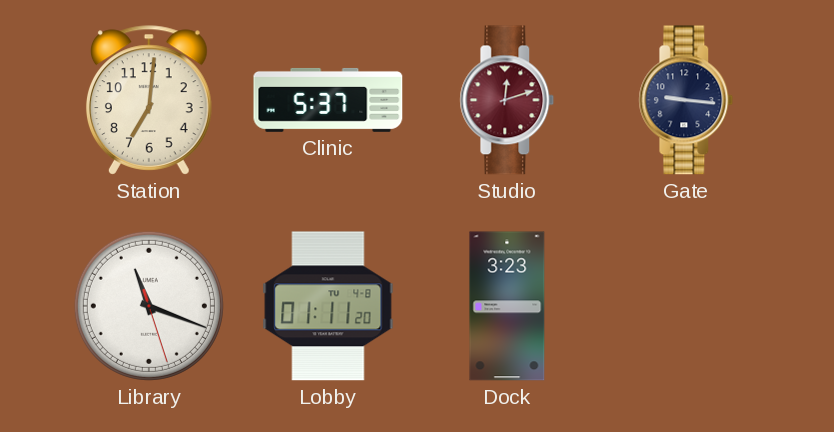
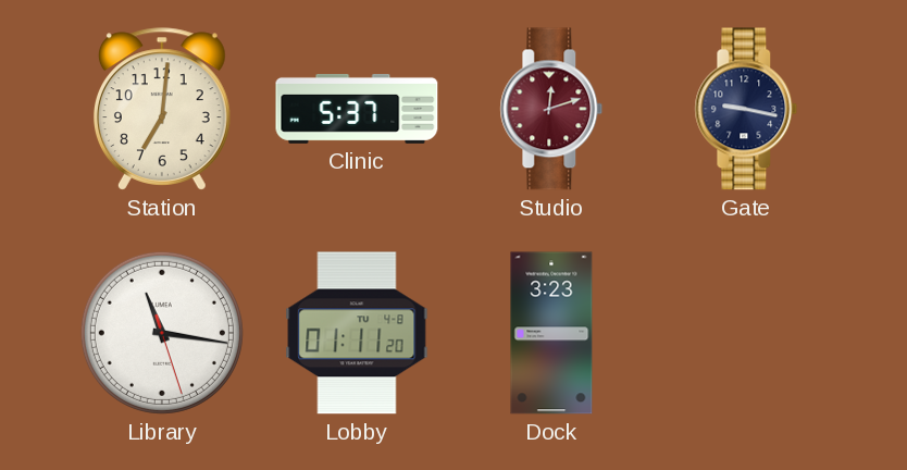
Gate: 9:16 -> 9:17
Library: 11:18 -> 11:16
